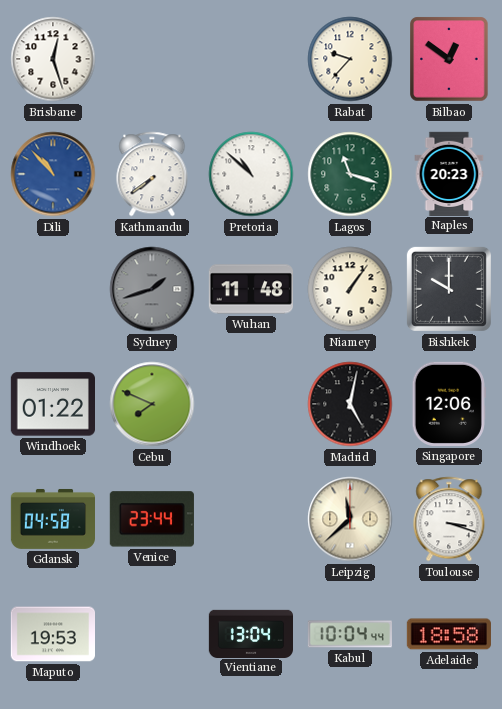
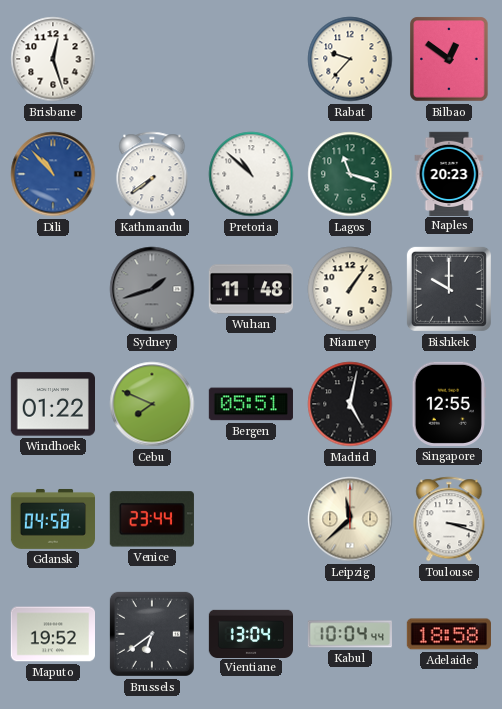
Bergen: none -> 05:51
Singapore: 12:06 -> 12:55
Maputo: 19:53 -> 19:52
Brussels: none -> 6:39
